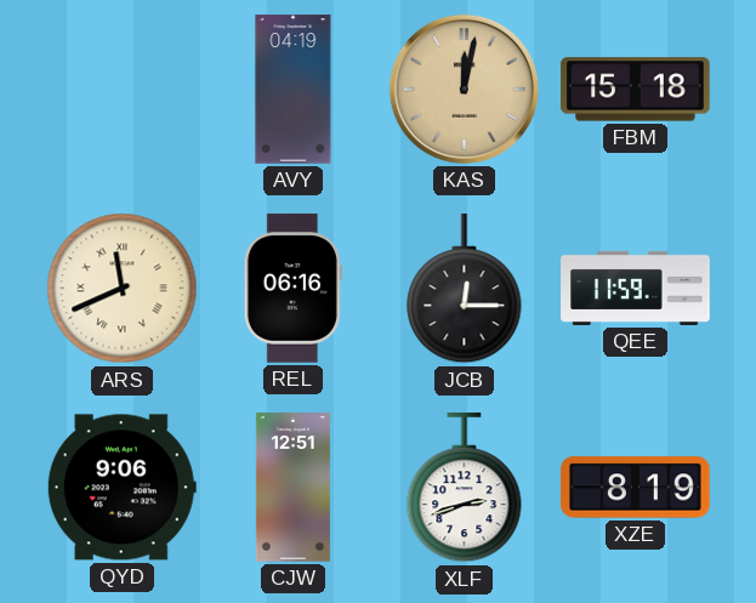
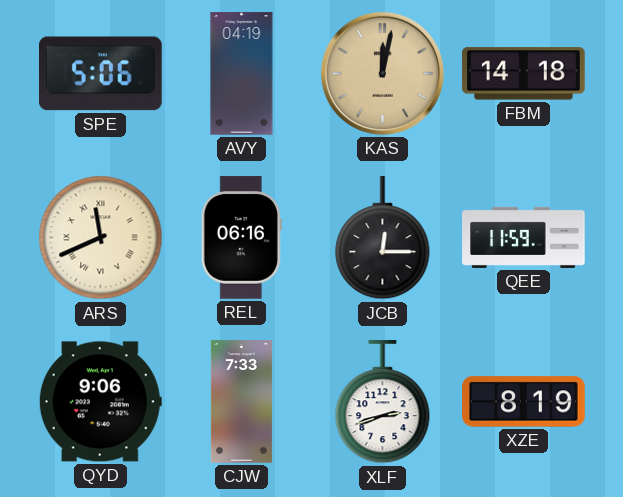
SPE: none -> 5:06
FBM: 15:18 -> 14:18
CJW: 12:51 -> 7:33
